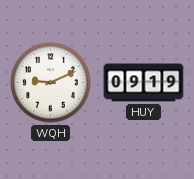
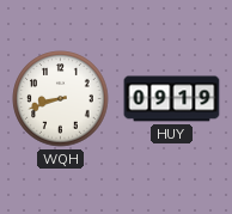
WQH: 9:11 -> 8:42
